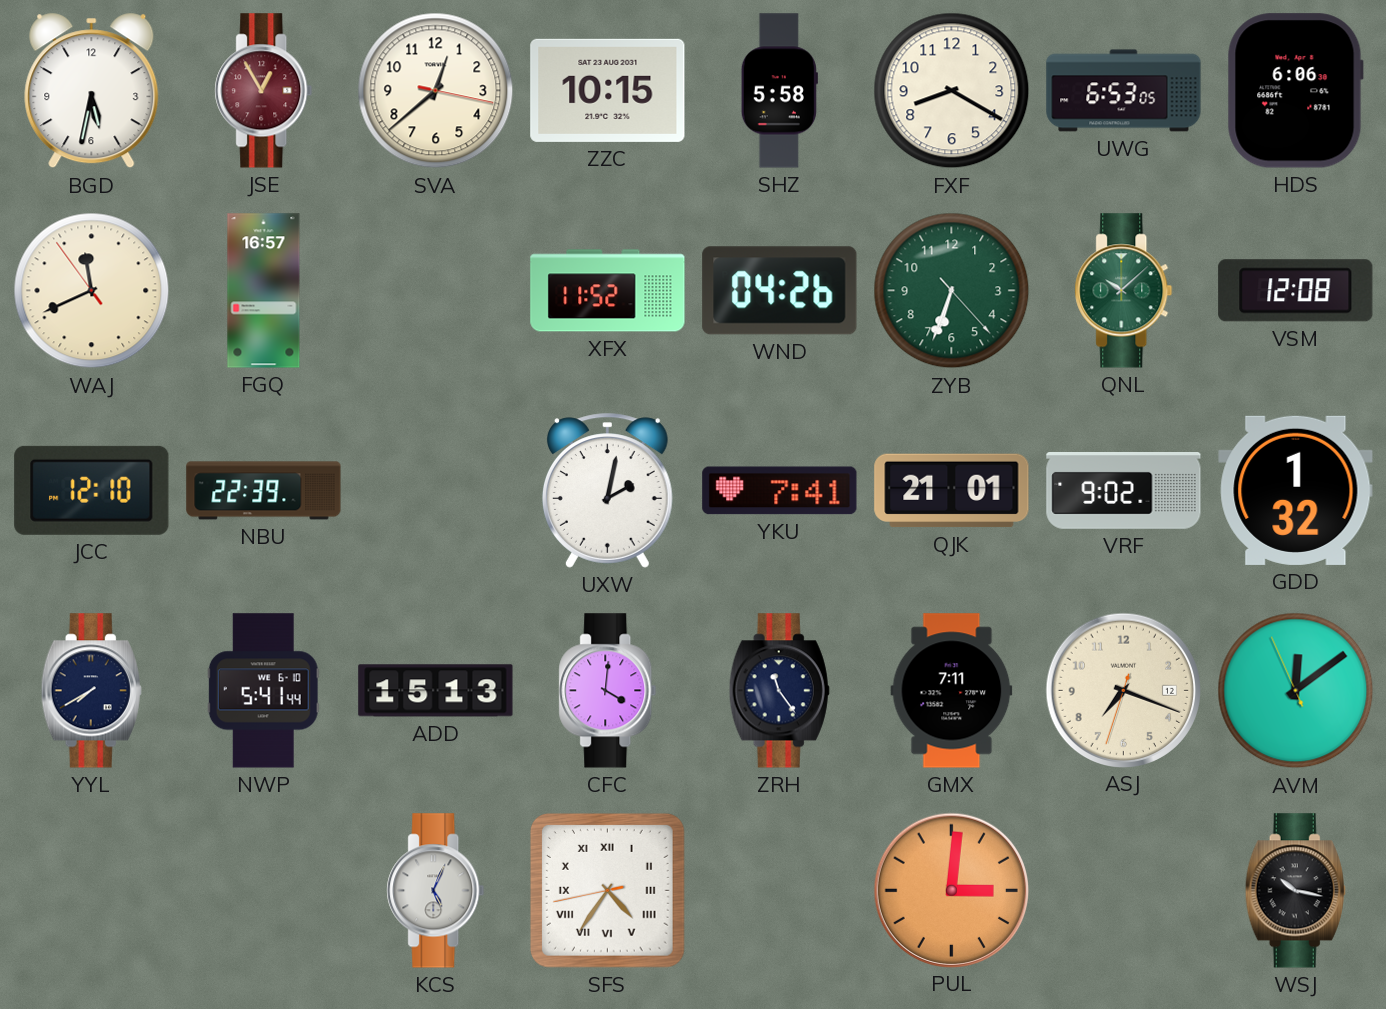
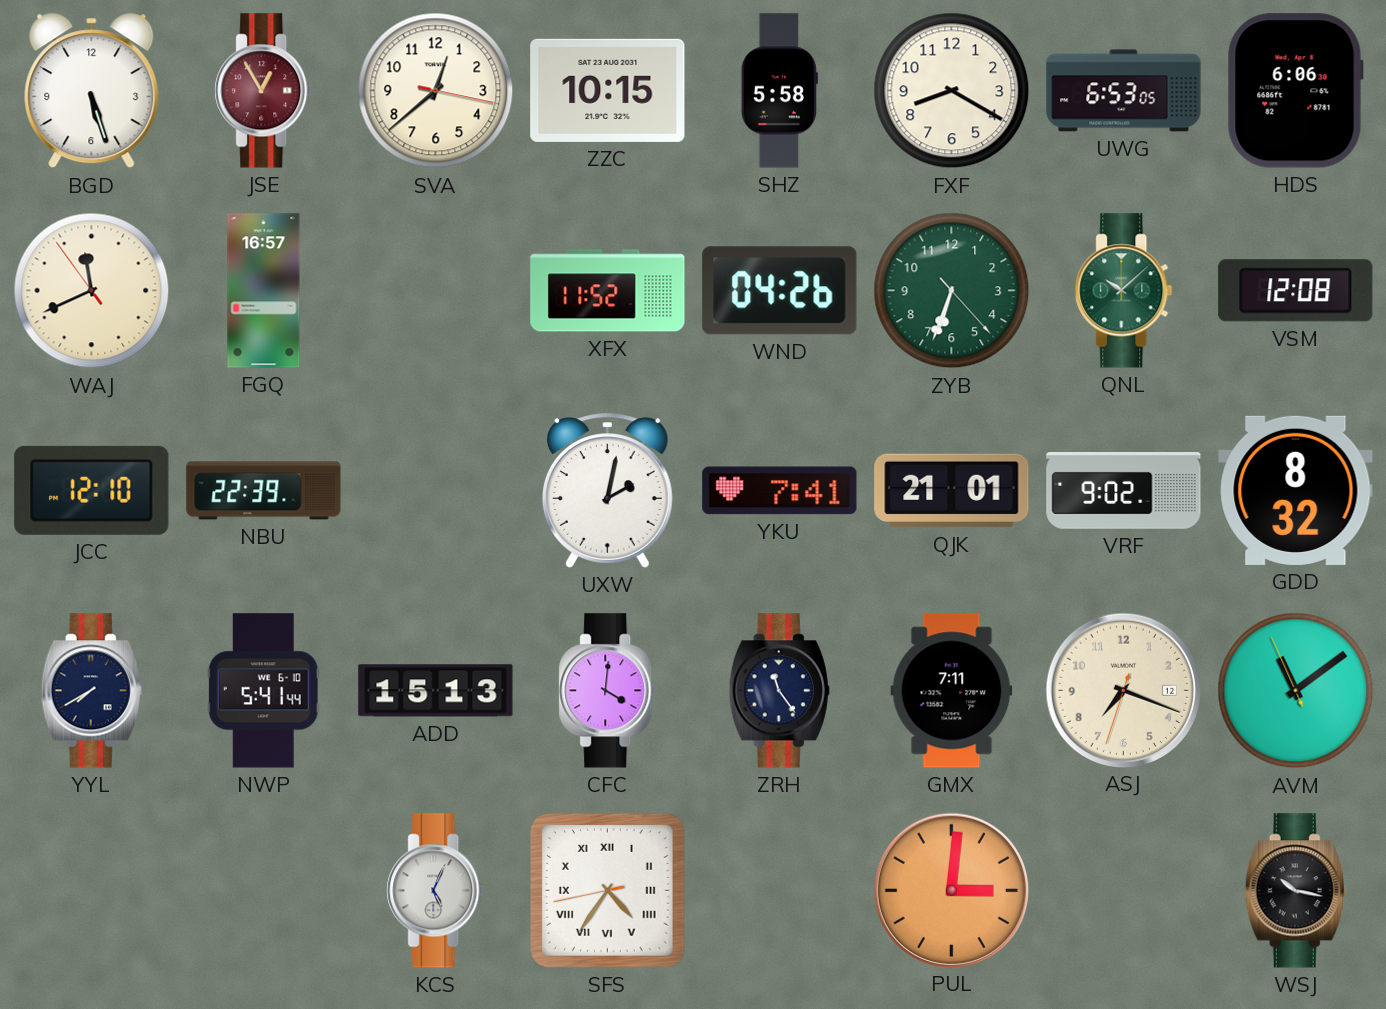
BGD: 5:32 -> 5:27
GDD: 1:32 -> 8:32
AVM: 12:08 -> 11:08
